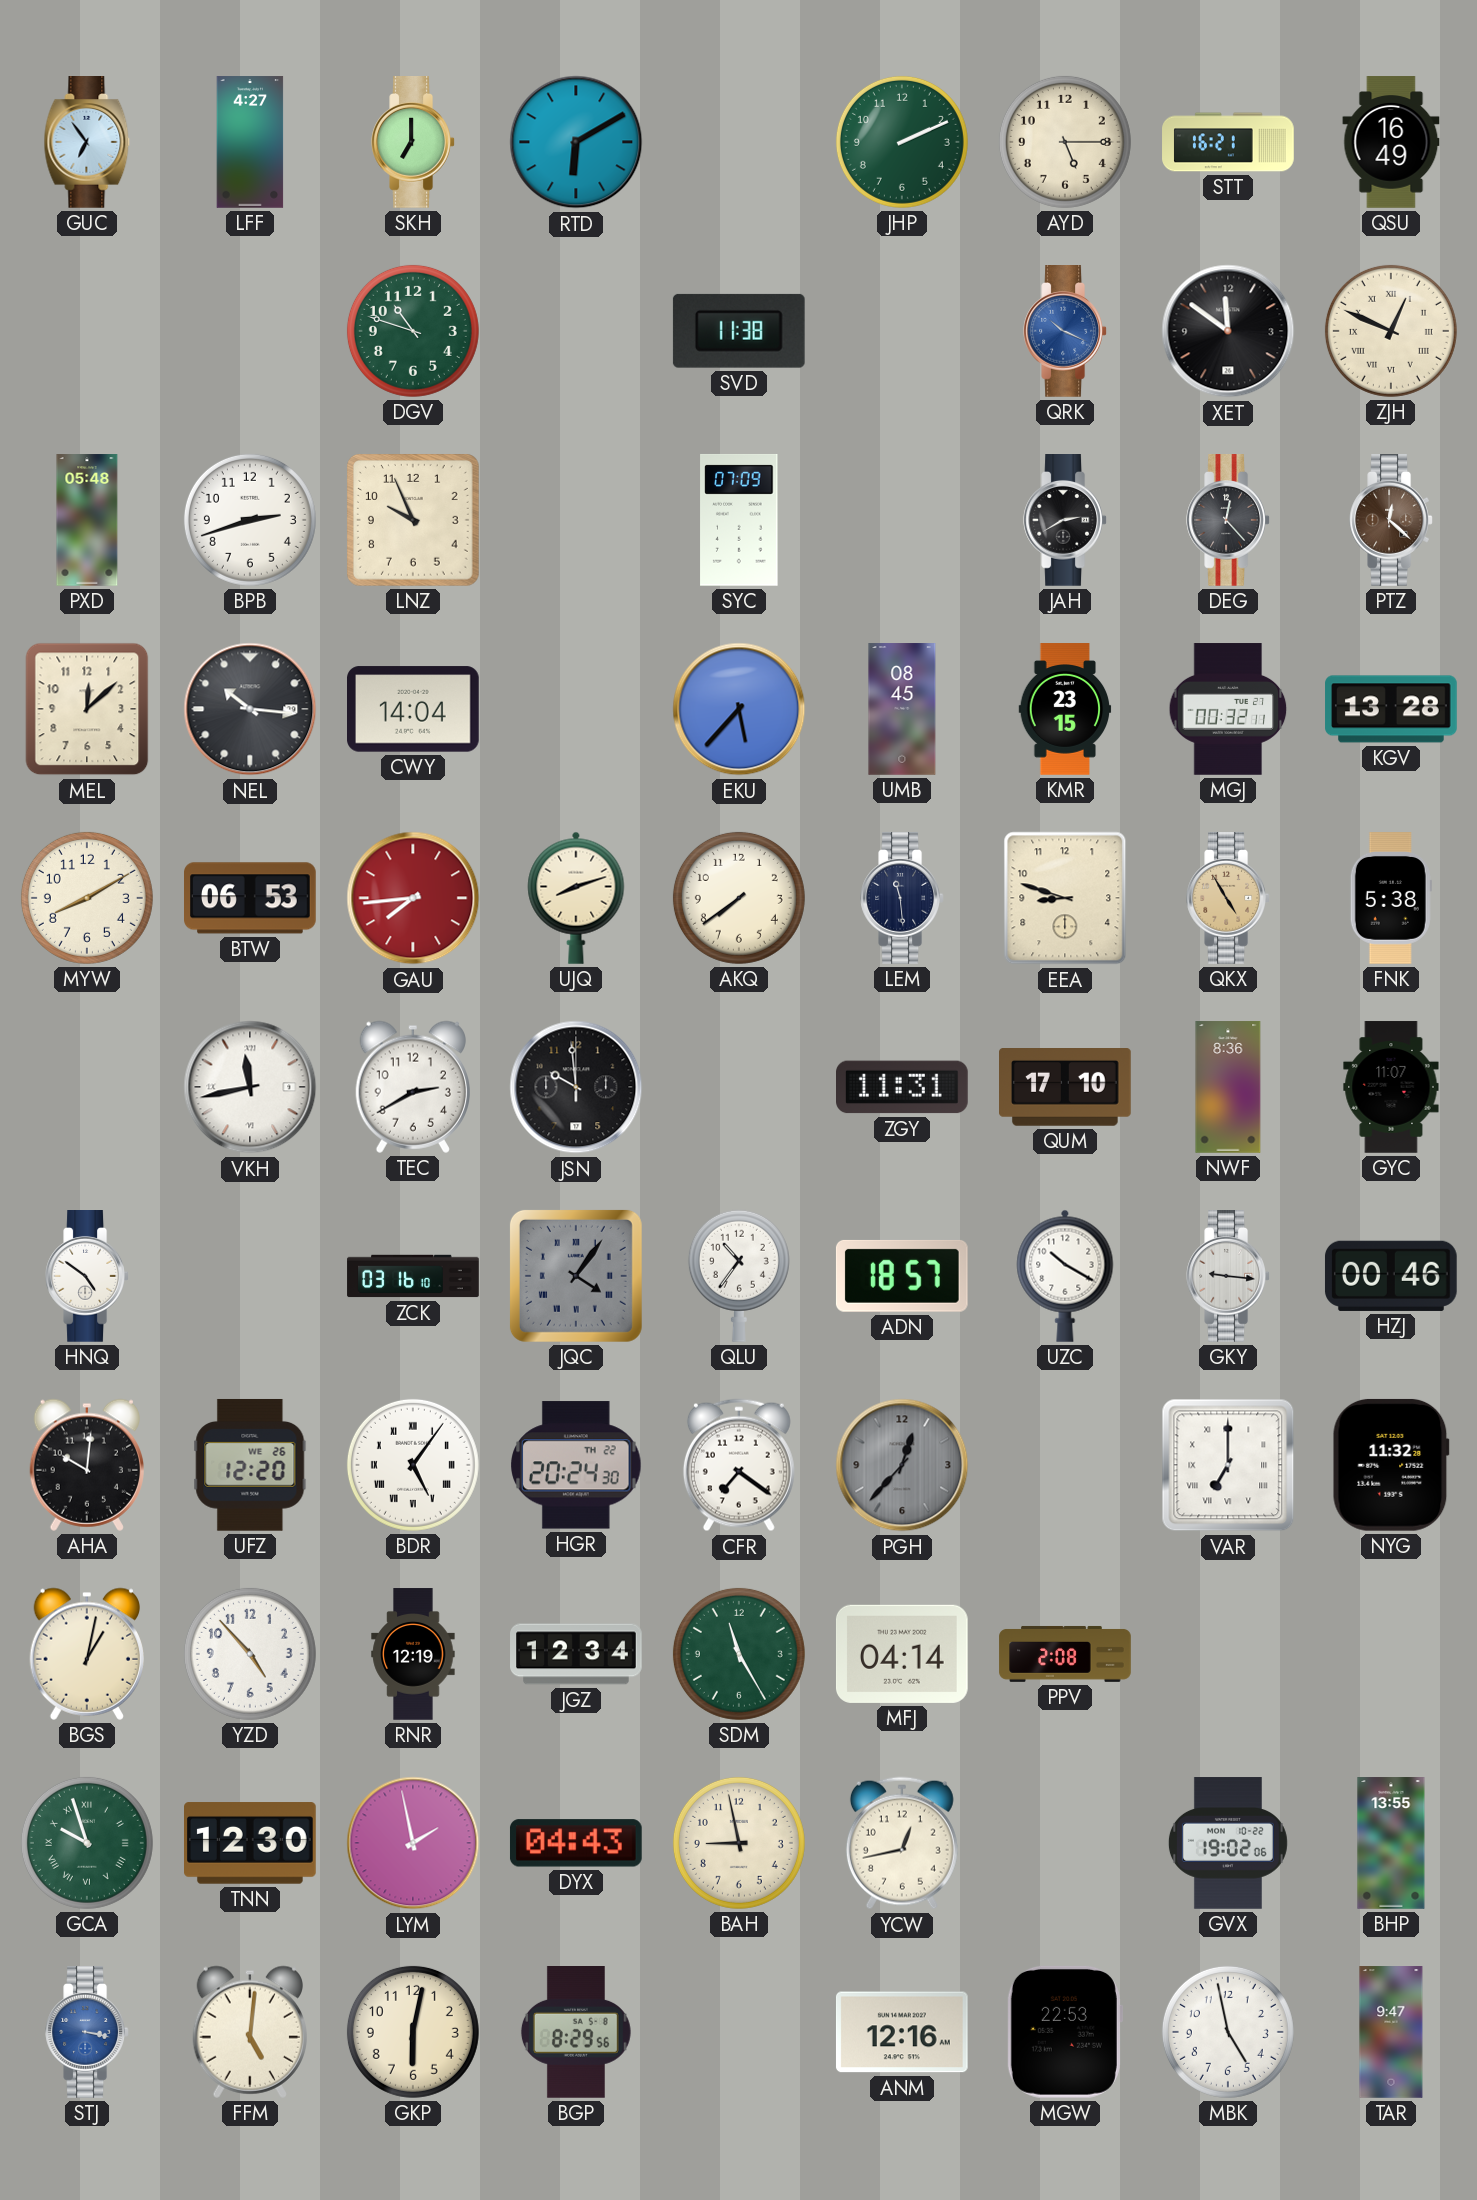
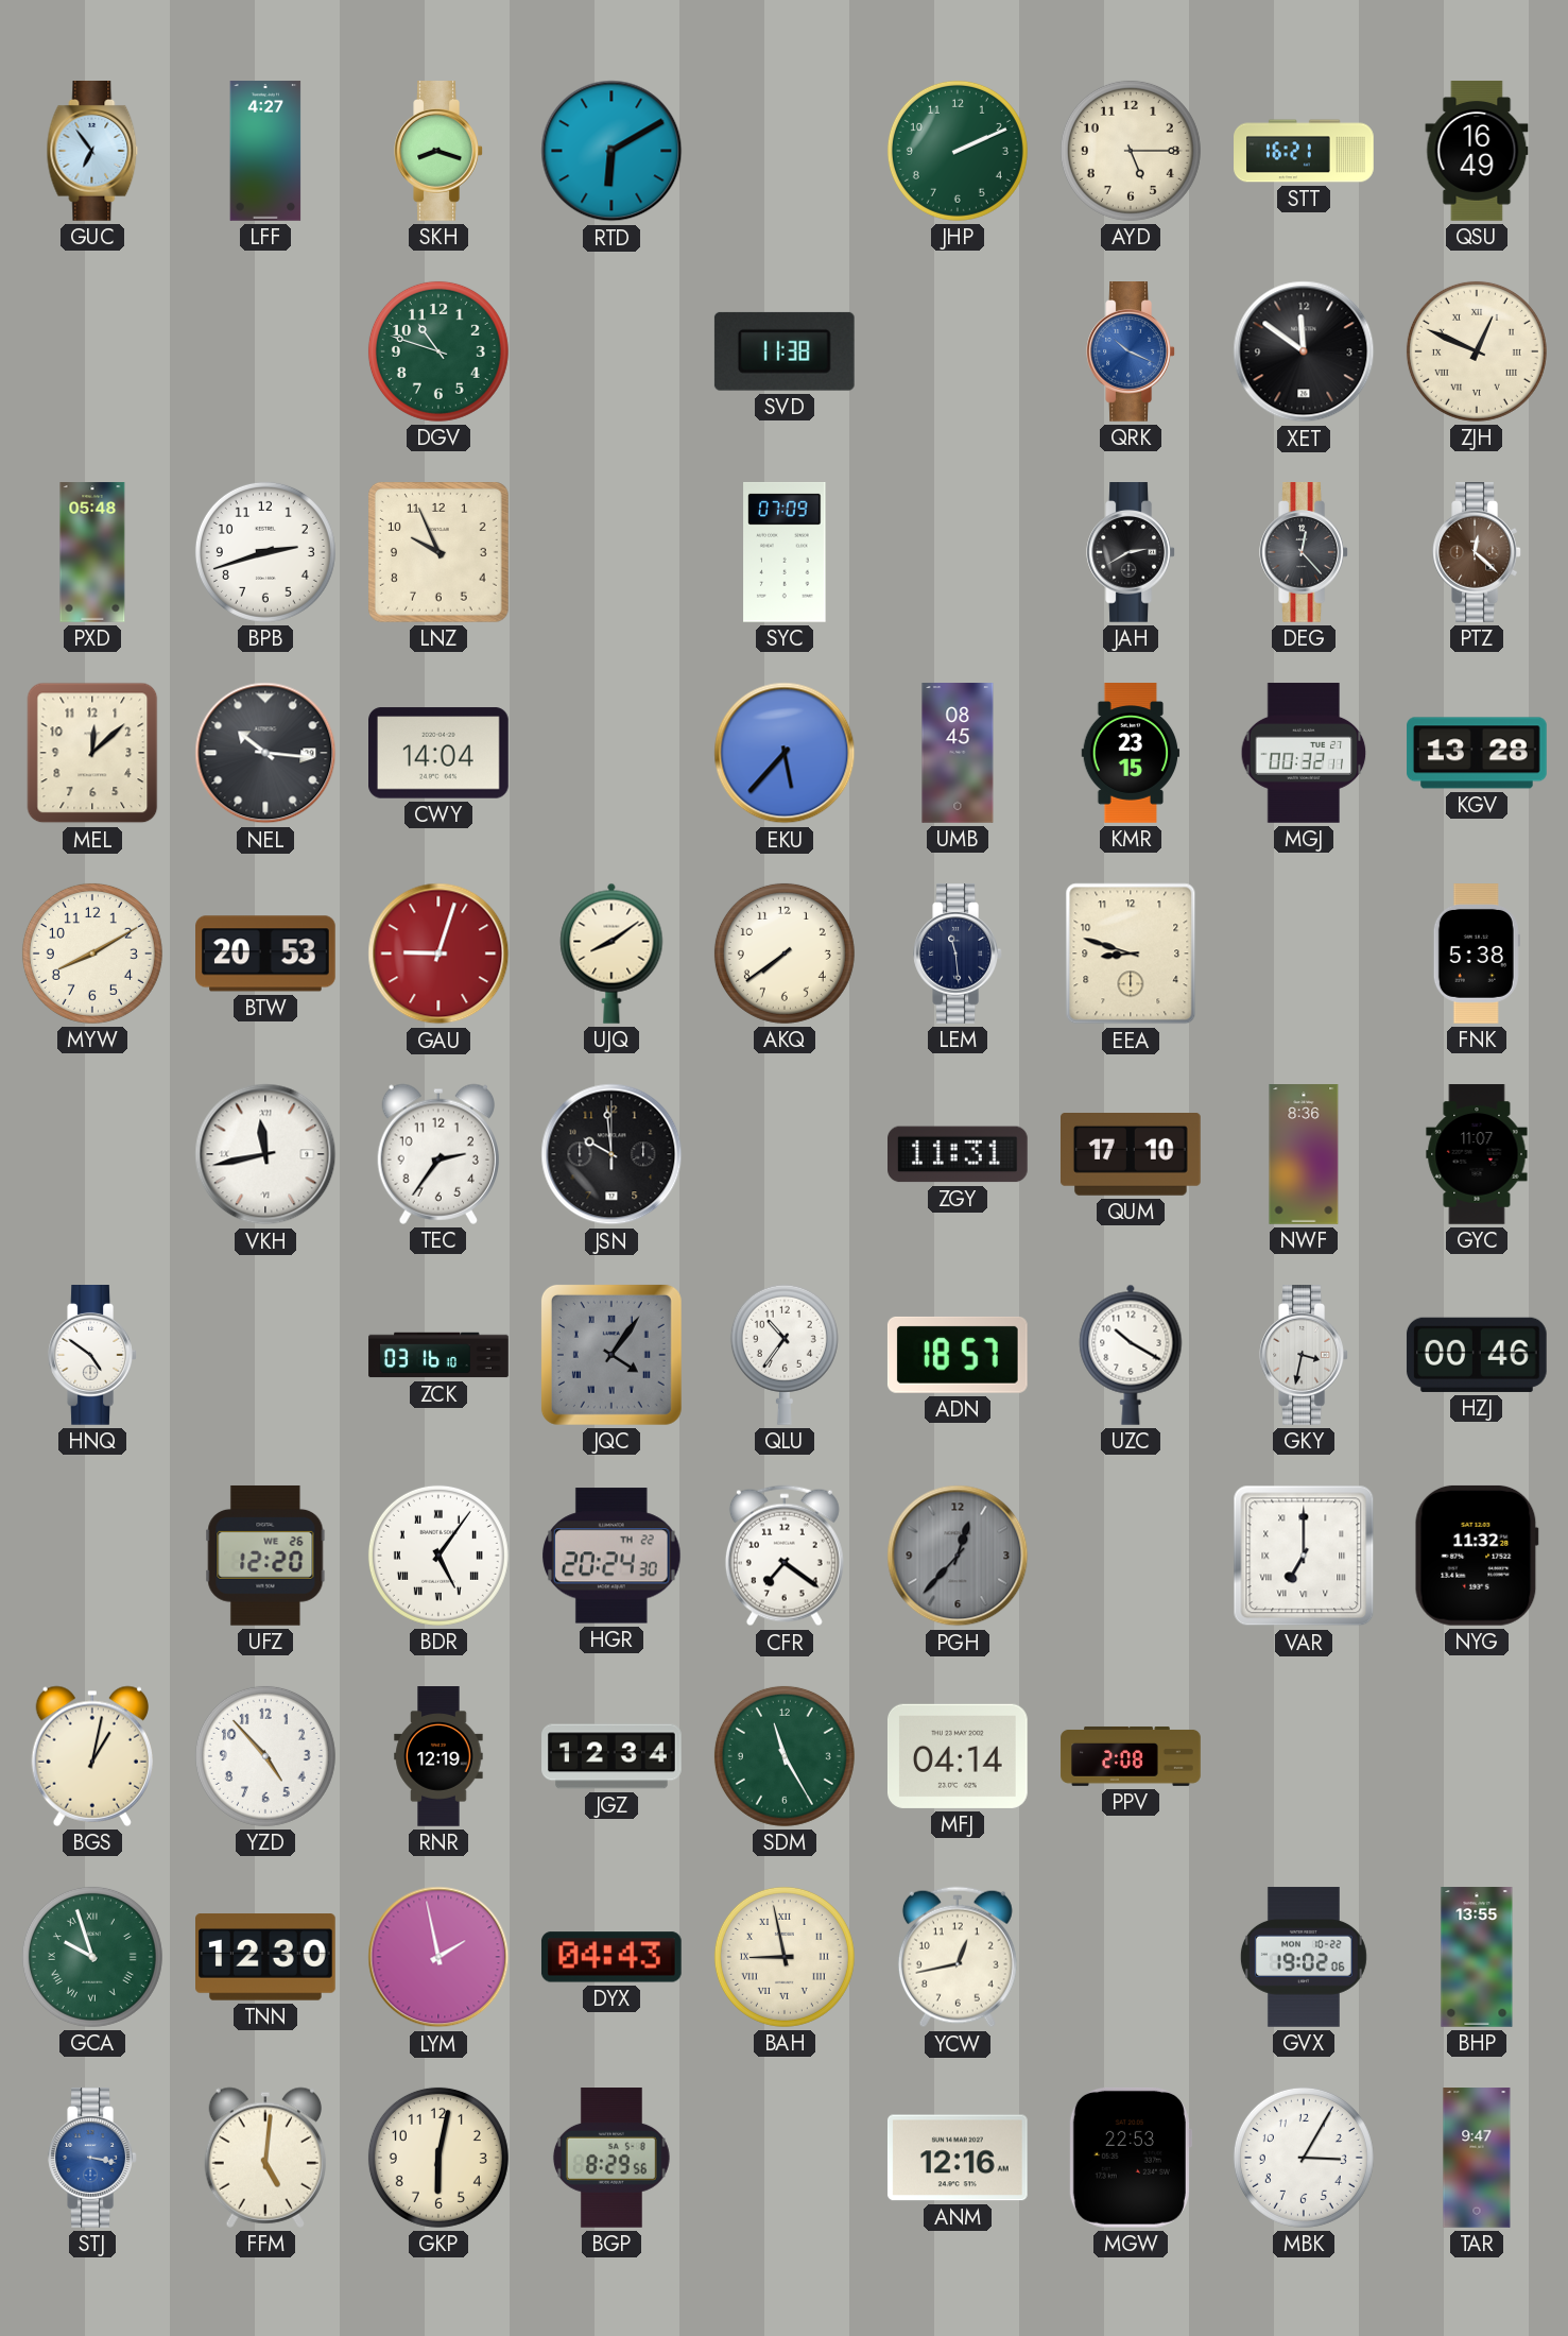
SKH: 7:00 -> 8:18
BTW: 06:53 -> 20:53
GAU: 7:44 -> 9:03
UJQ: 8:12 -> 8:09
QKX: 4:55 -> none
TEC: 2:40 -> 2:36
GKY: 9:16 -> 3:32
AHA: 10:01 -> none
BAH numerals: Arabic -> Roman
MBK: 4:58 -> 3:05
